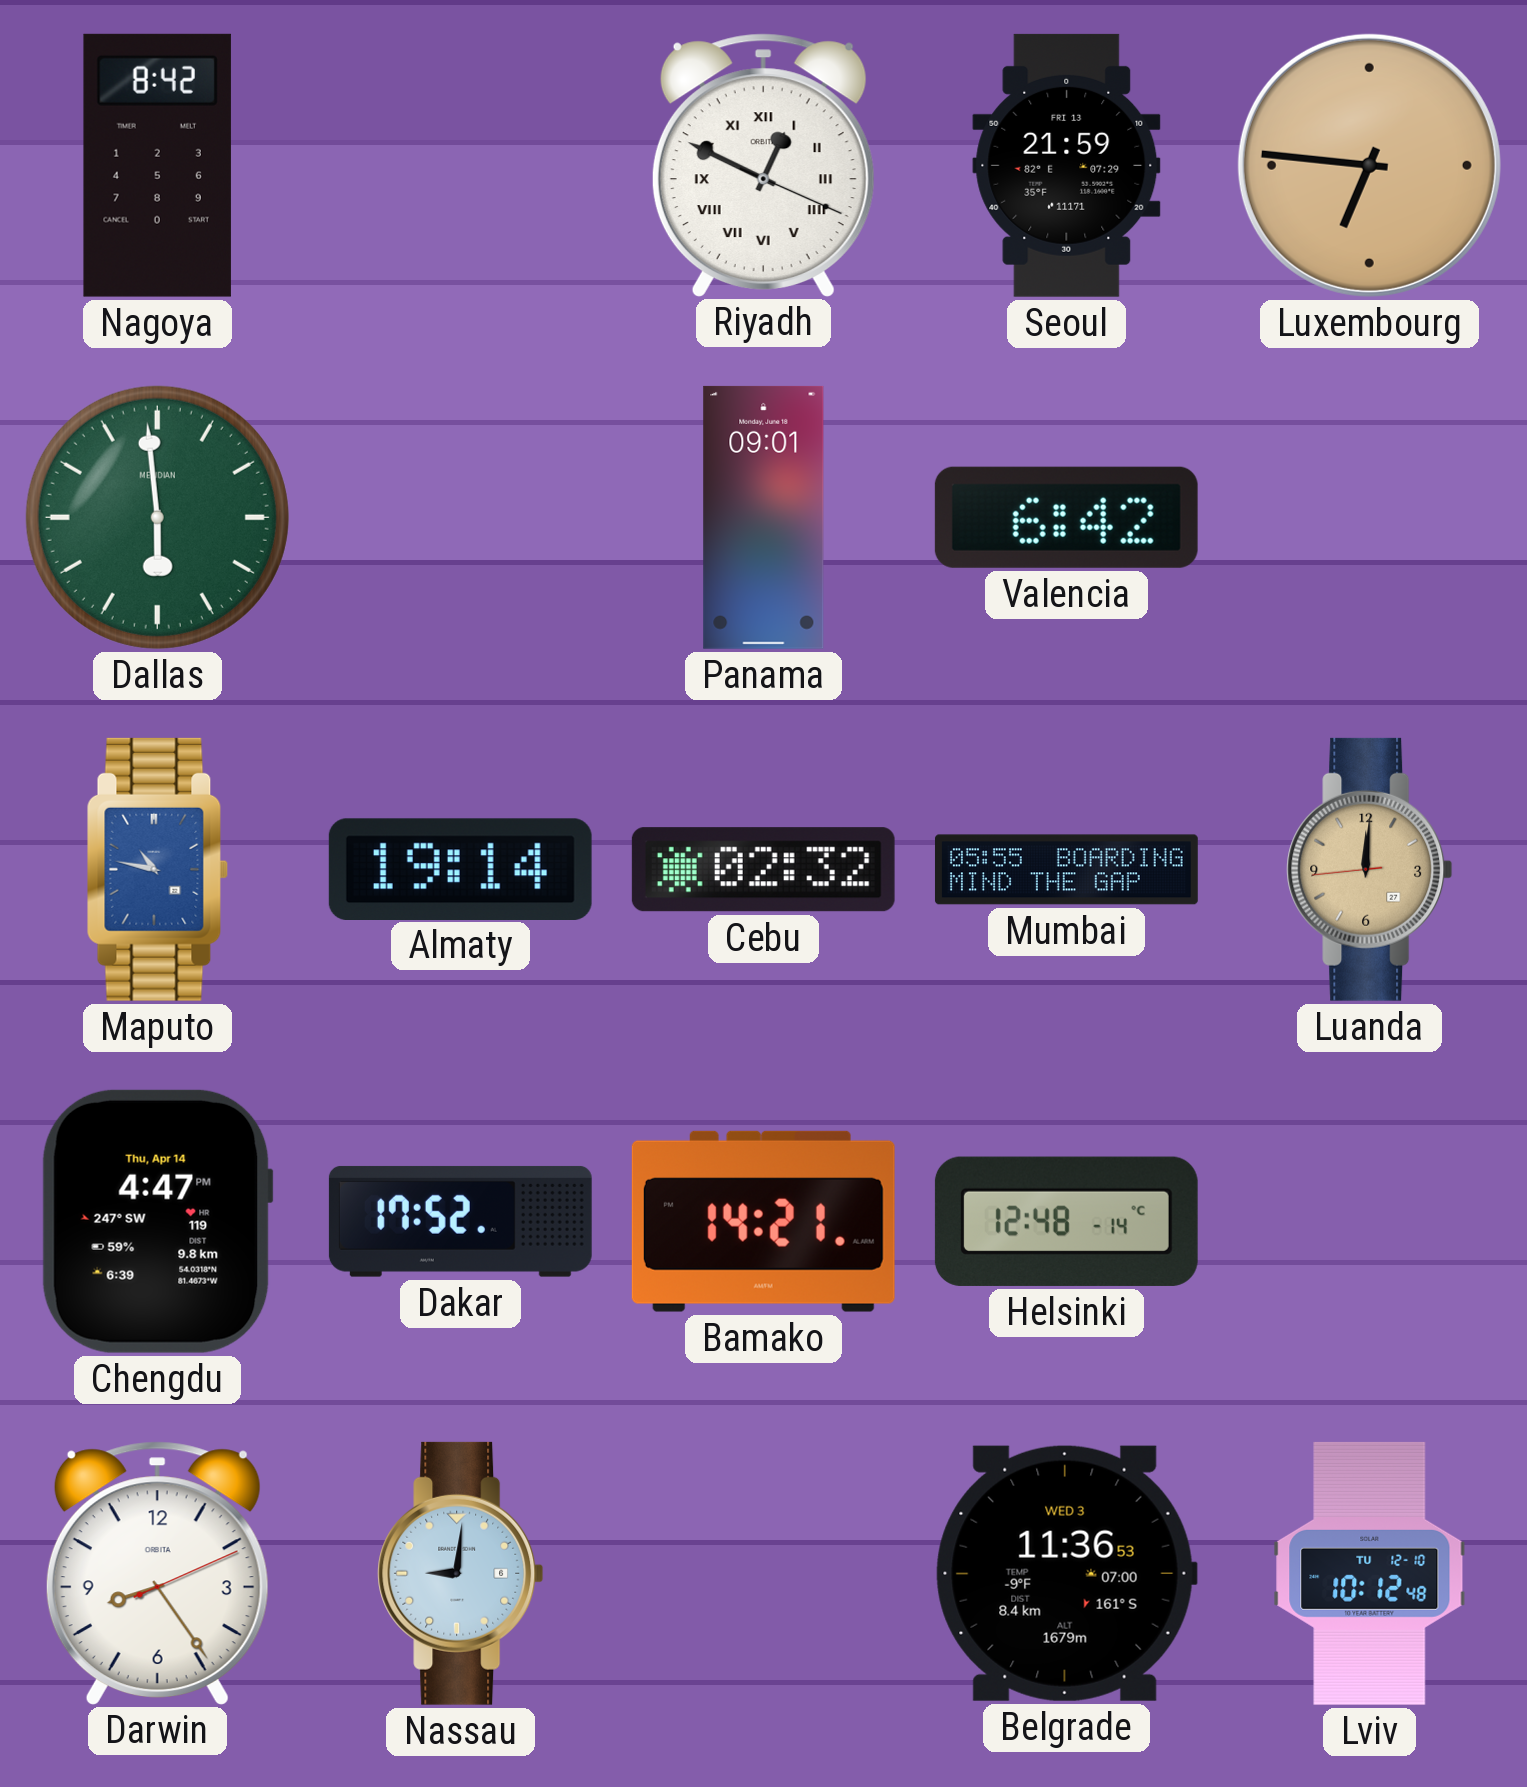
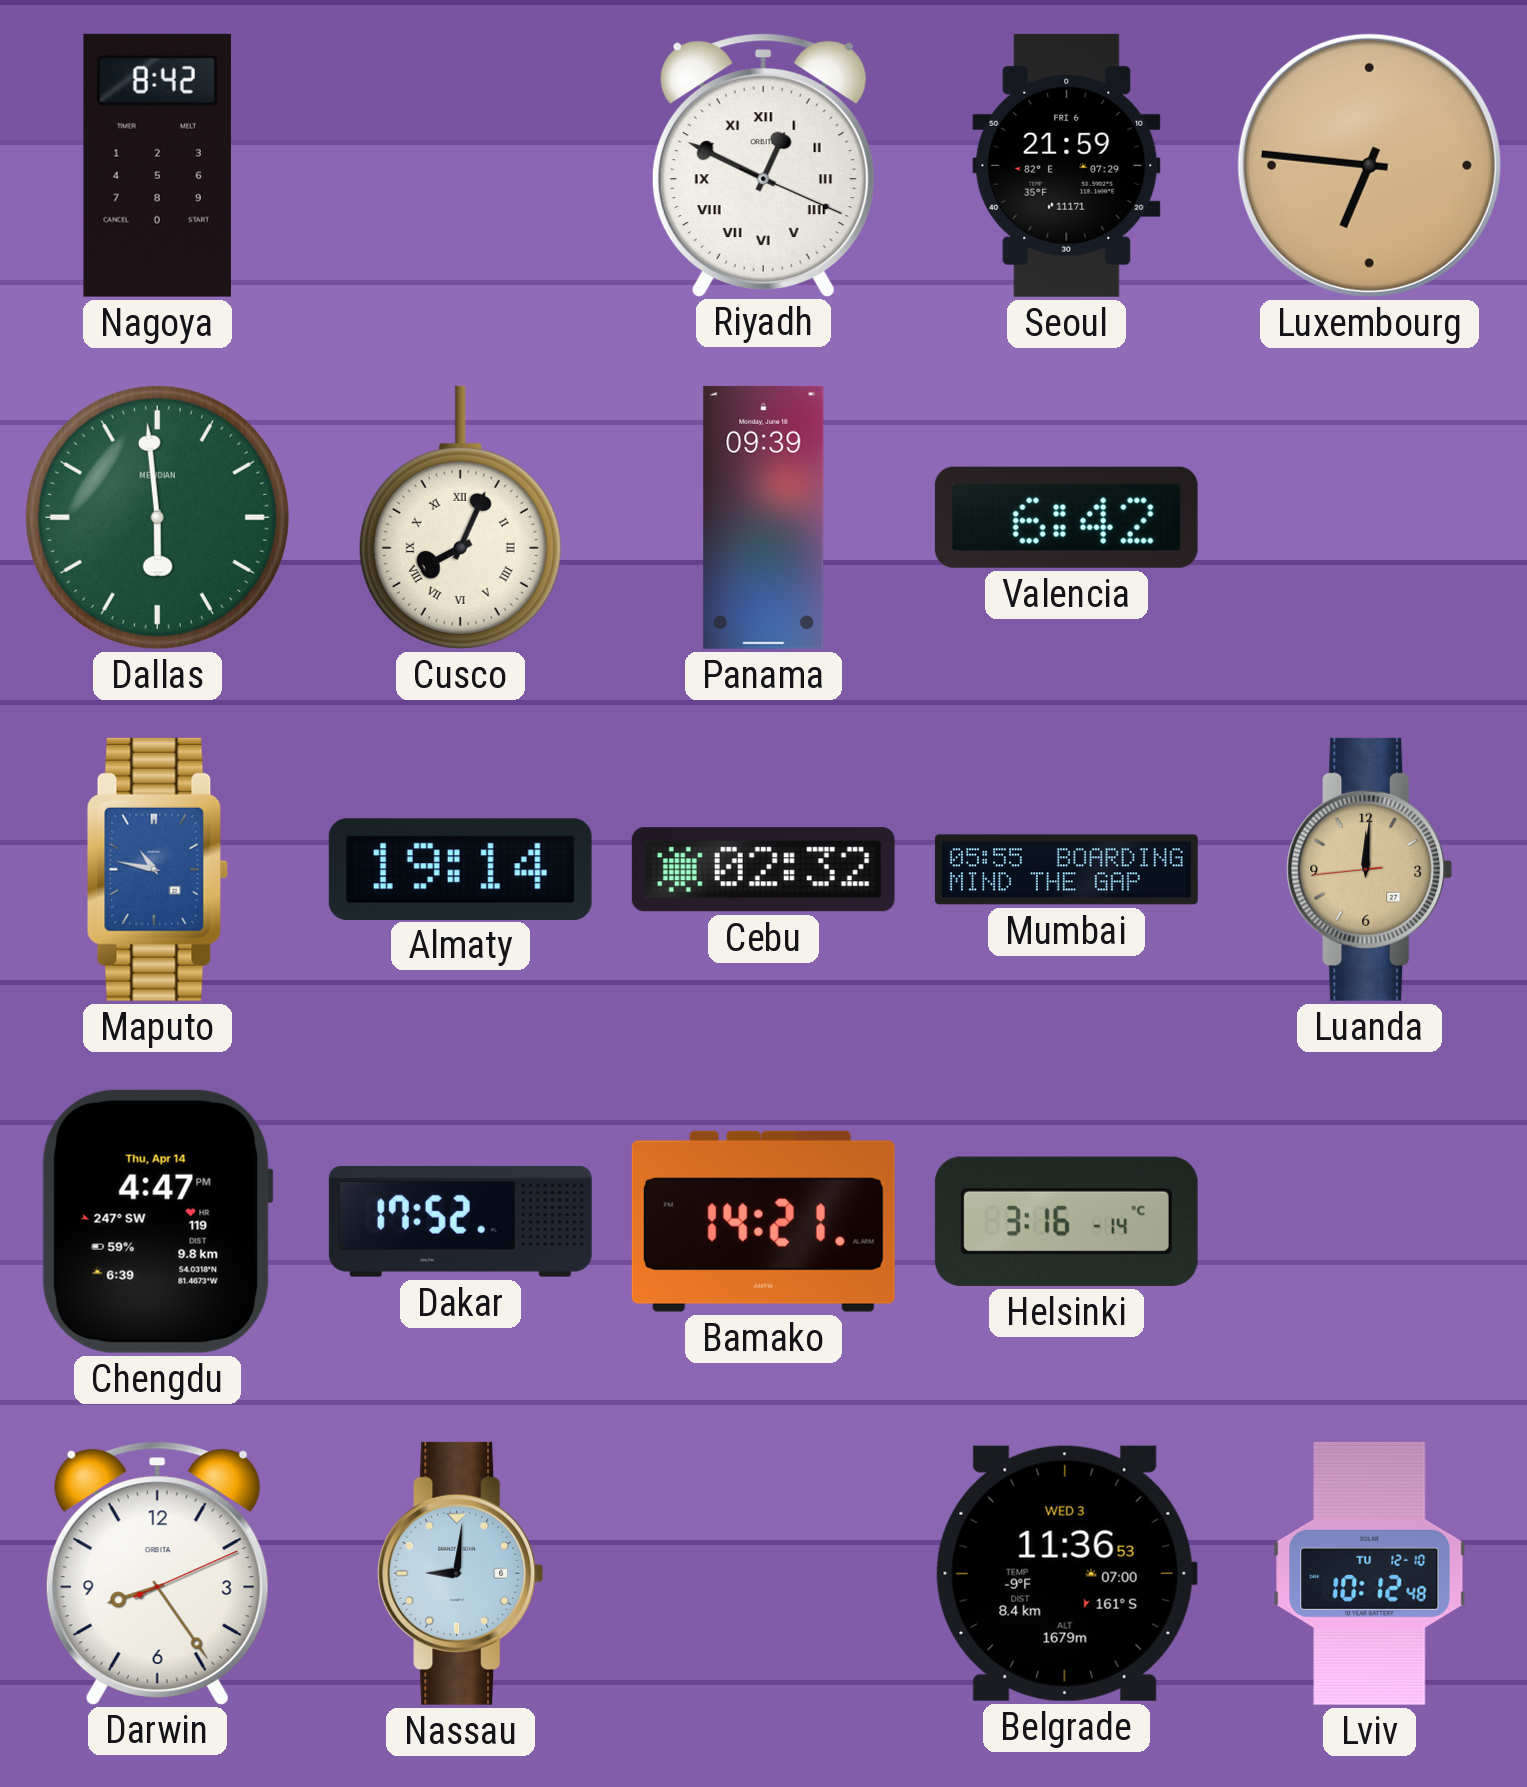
Seoul date: FRI 13 -> FRI 6
Cusco: none -> 8:04
Panama: 09:01 -> 09:39
Helsinki: 12:48 -> 3:16
